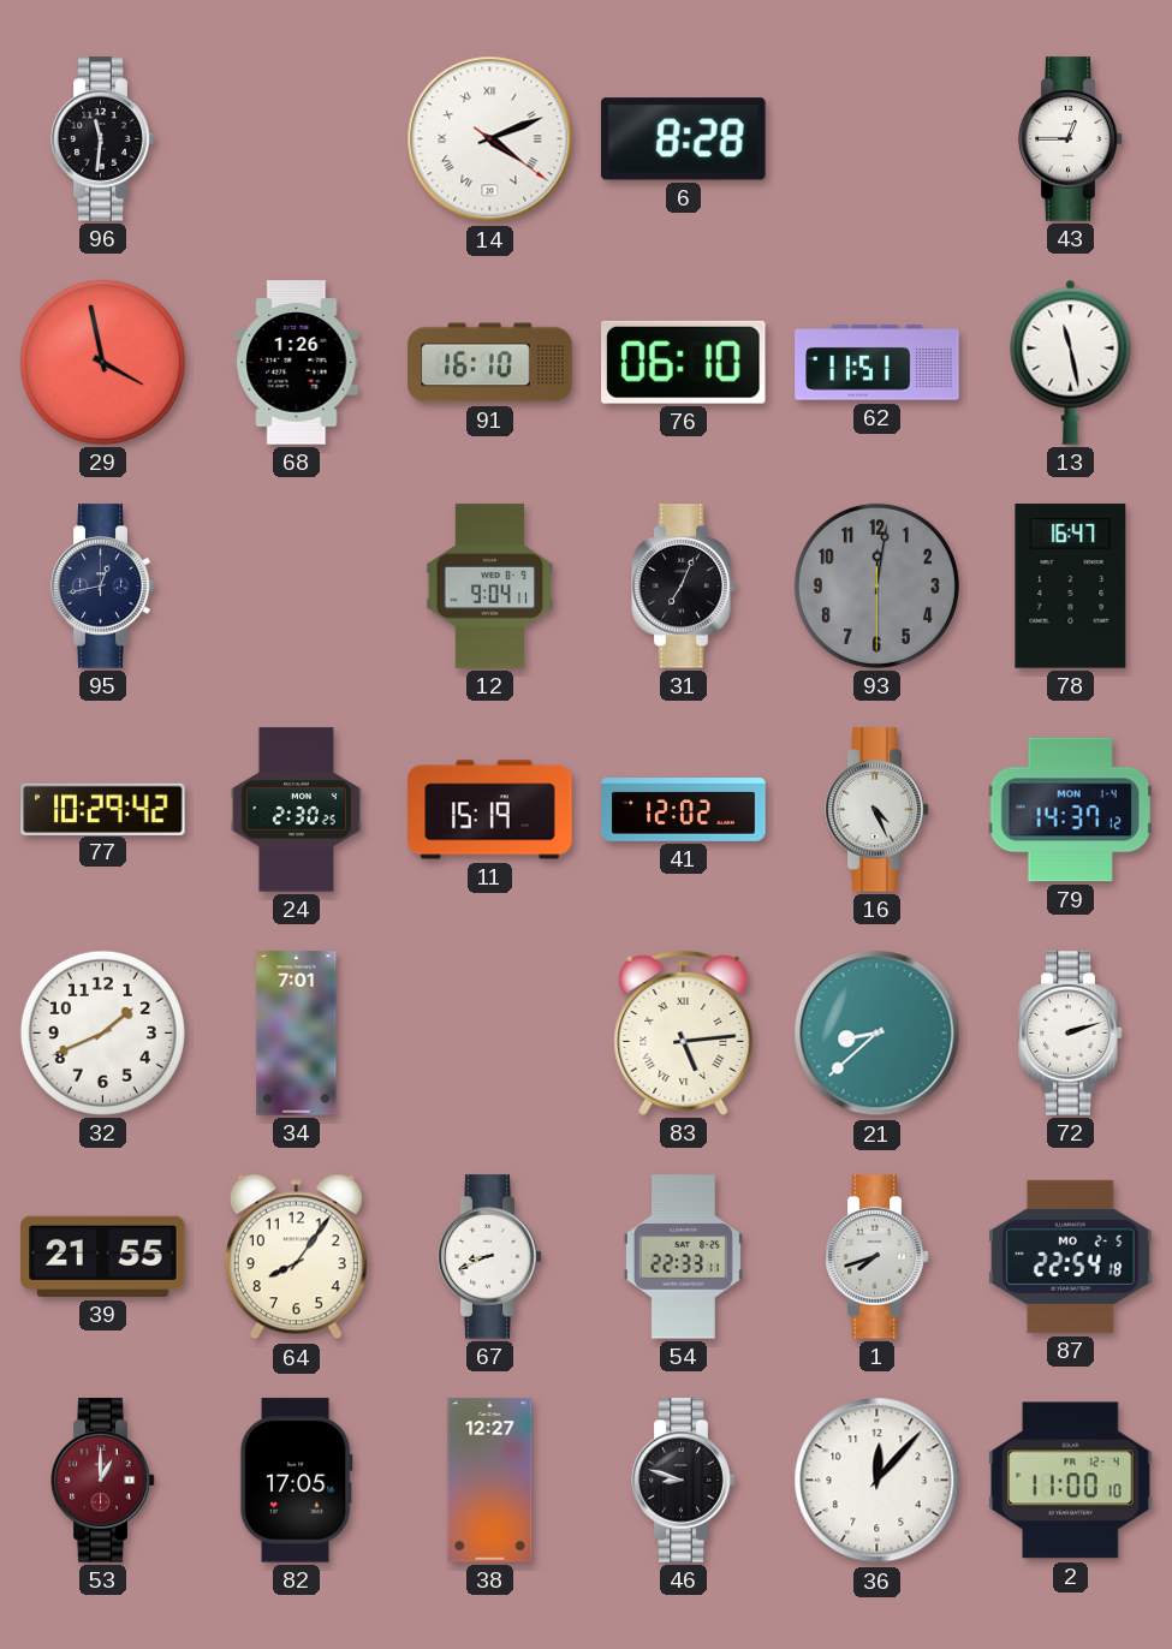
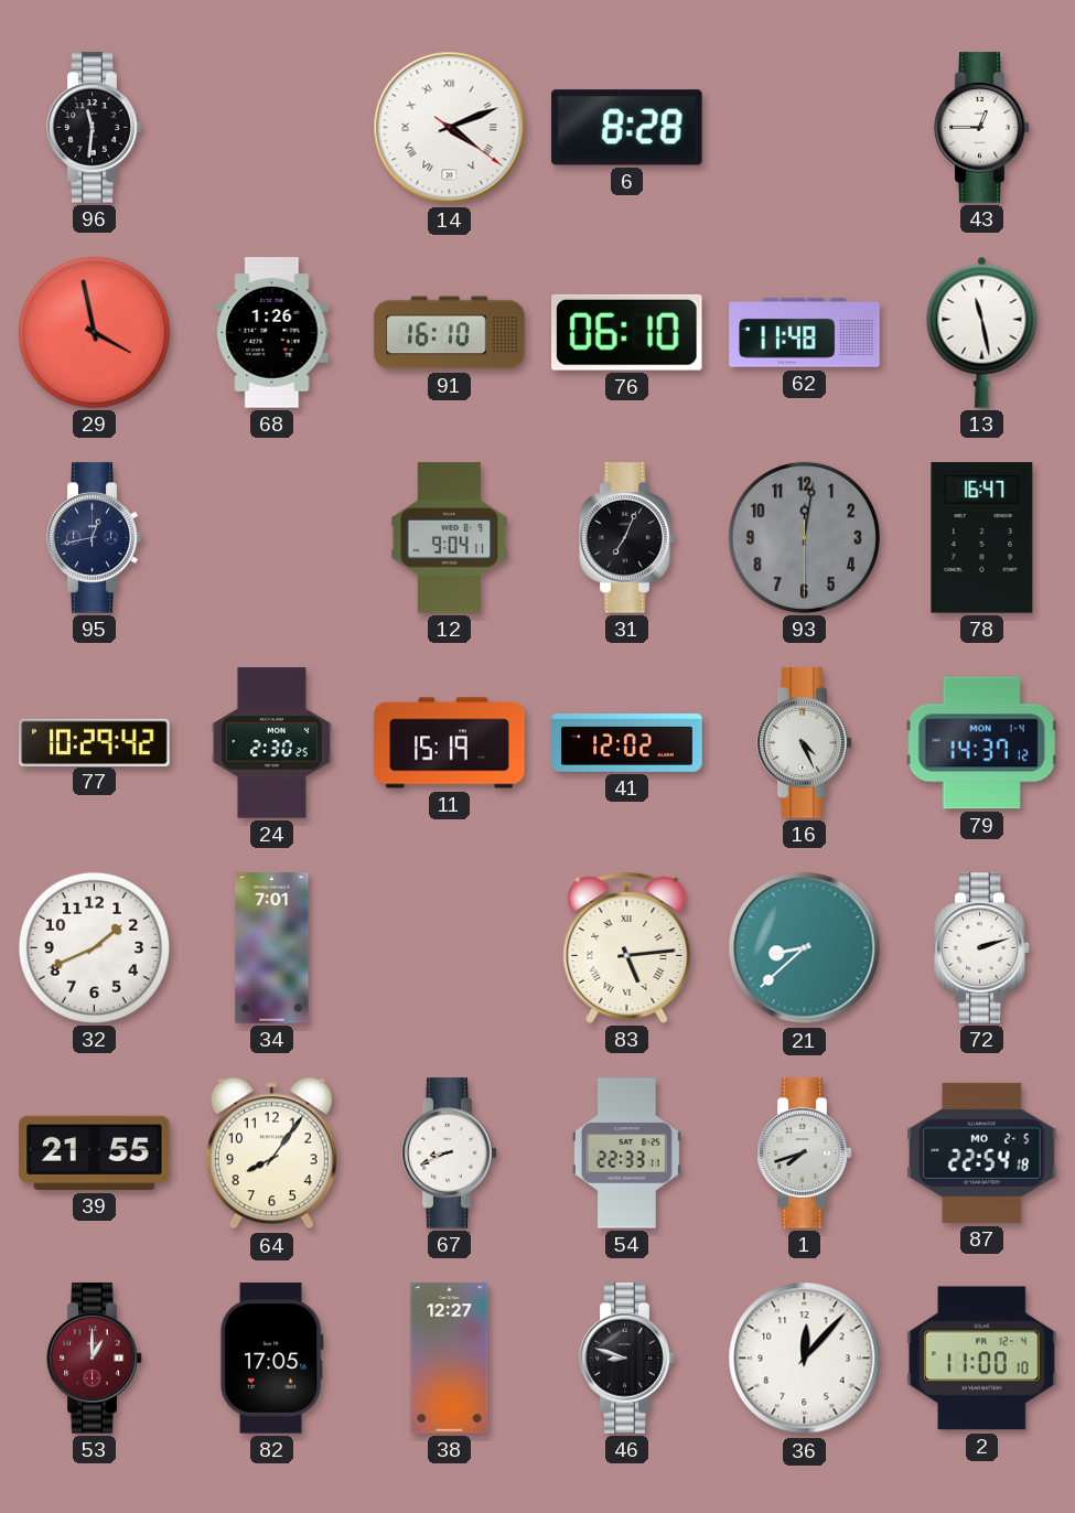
62: 11:51 -> 11:48
